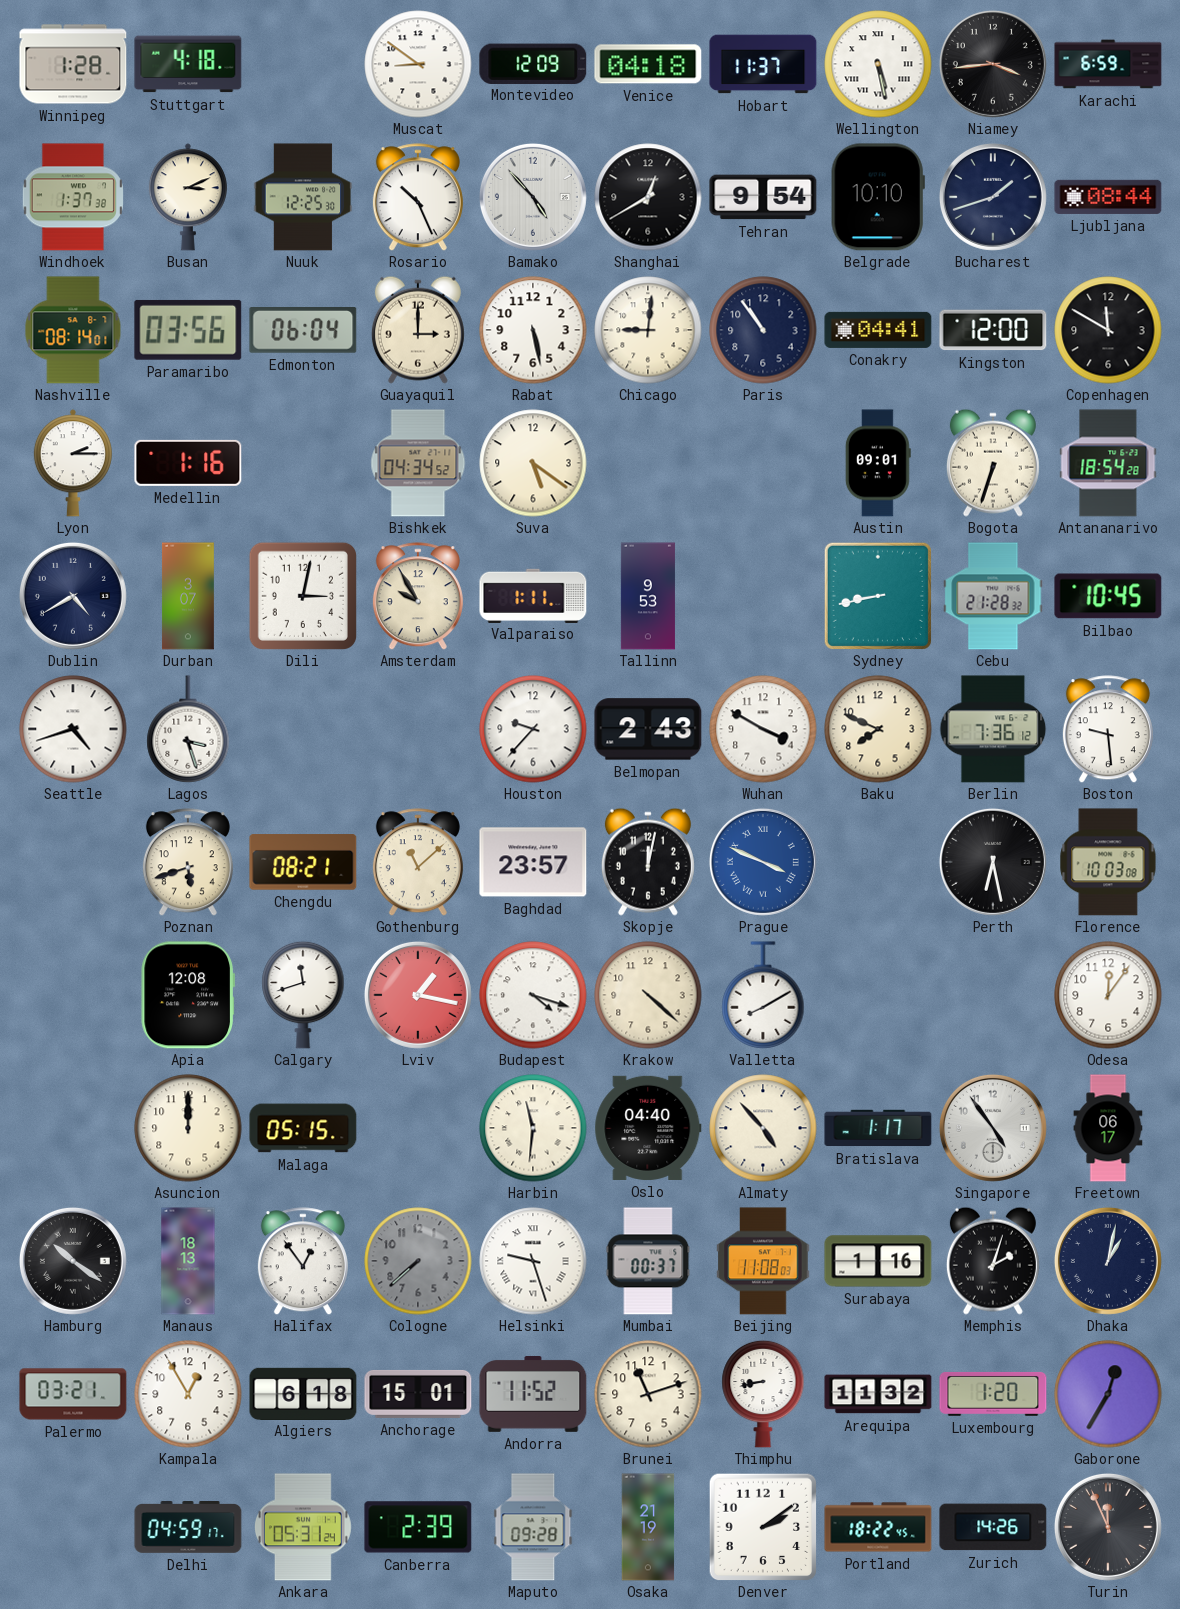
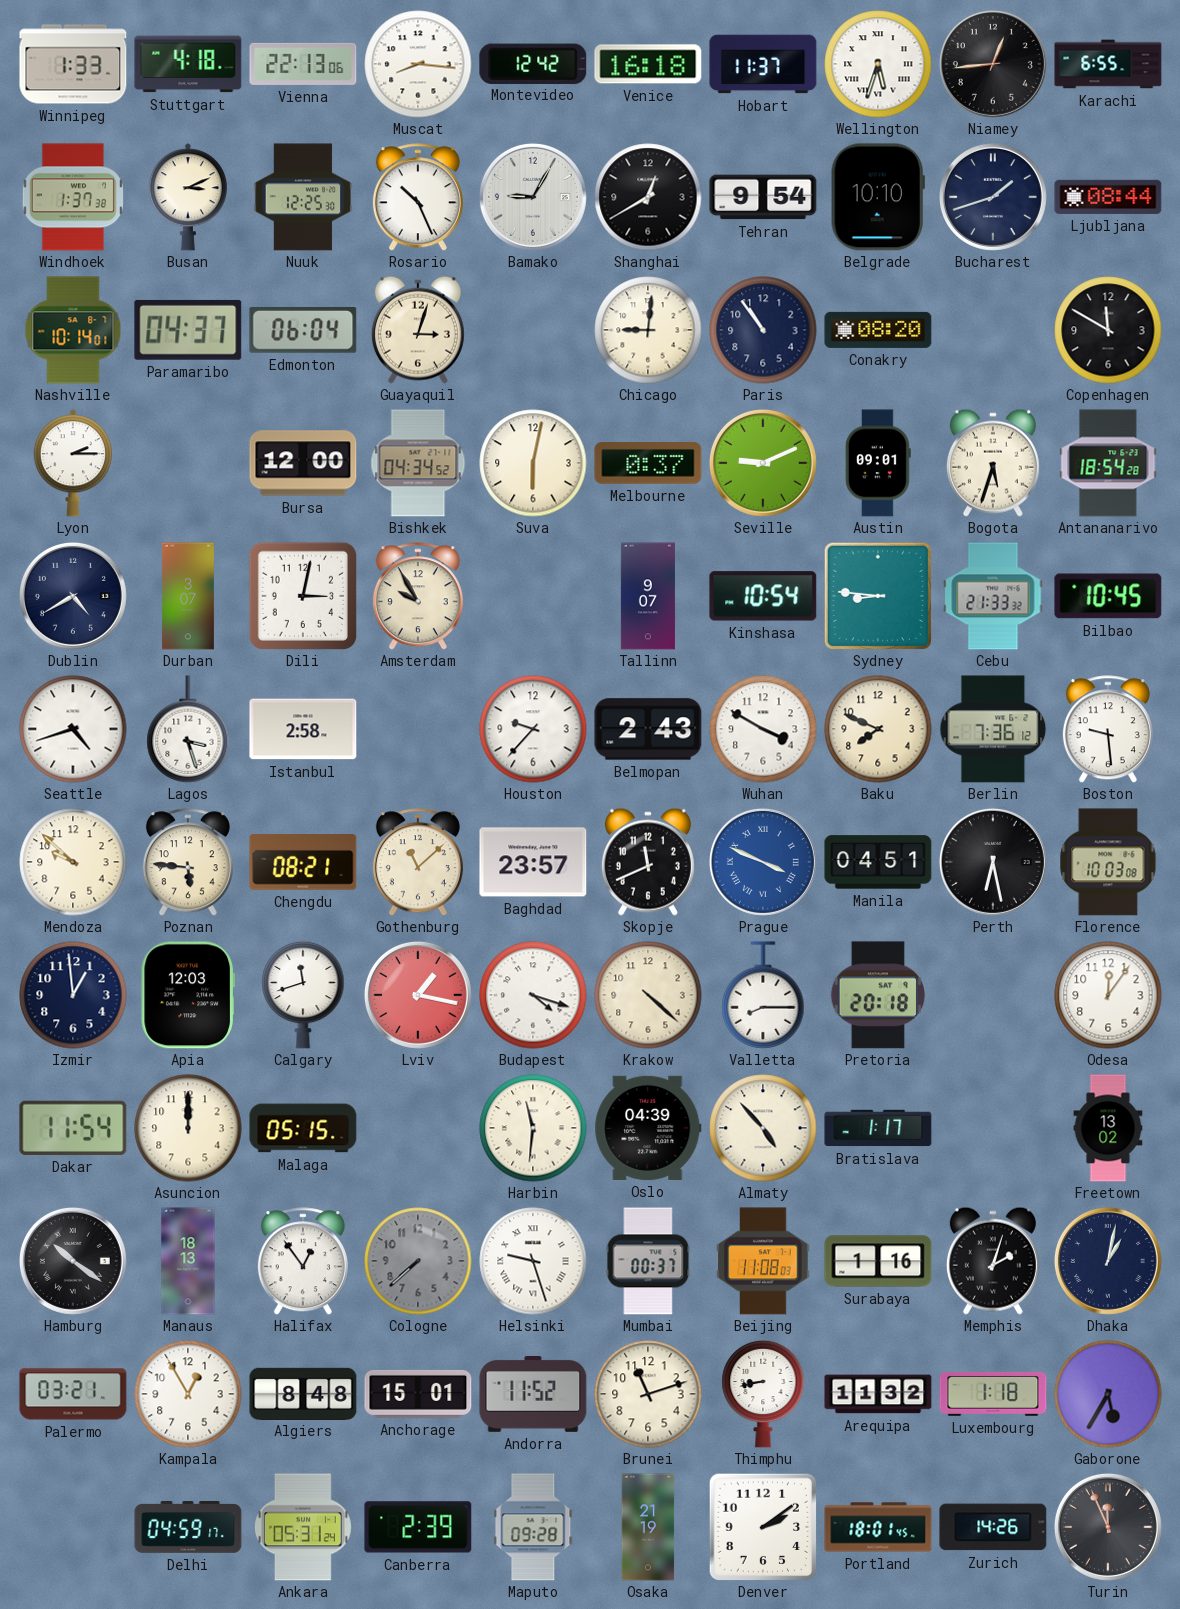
Winnipeg: 1:28 -> 1:33
Vienna: none -> 22:13
Muscat: 8:51 -> 8:16
Montevideo: 12:09 -> 12:42
Venice: 04:18 -> 16:18
Wellington: 5:28 -> 5:33
Niamey: 3:44 -> 12:44
Karachi: 6:59 -> 6:55
Bamako: 4:53 -> 9:05
Nashville: 08:14 -> 10:14
Paramaribo: 03:56 -> 04:37
Guayaquil: 3:00 -> 3:03
Rabat: 5:28 -> none
Conakry: 04:41 -> 08:20
Kingston: 12:00 -> none
Medellin: 1:16 -> none
Bursa: none -> 12:00
Suva: 5:21 -> 6:02
Melbourne: none -> 0:37
Seville: none -> 9:11
Bogota: 6:33 -> 5:33
Valparaiso: 1:11 -> none
Tallinn: 9:53 -> 9:07
Kinshasa: none -> 10:54
Sydney: 8:43 -> 8:46
Cebu: 21:28 -> 21:33
Istanbul: none -> 2:58
Mendoza: none -> 9:52
Poznan: 5:42 -> 5:46
Skopje: 12:02 -> 11:41
Manila: none -> 04:51
Izmir: none -> 12:59
Apia: 12:08 -> 12:03
Valletta: 8:10 -> 8:15
Pretoria: none -> 20:18
Dakar: none -> 11:54
Oslo: 04:40 -> 04:39
Singapore: 4:54 -> none
Freetown: 06:17 -> 13:02
Algiers: 6:18 -> 8:48
Luxembourg: 1:20 -> 1:18
Gaborone: 12:35 -> 5:35
Portland: 18:22 -> 18:01
